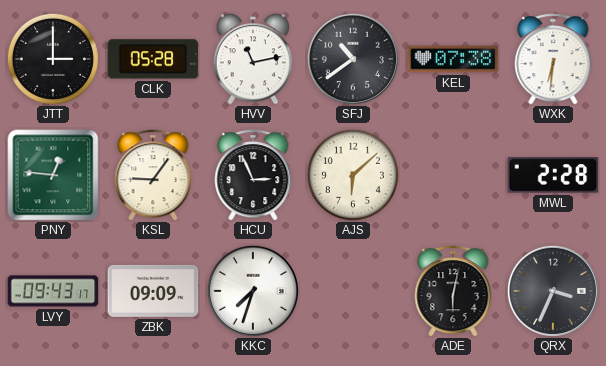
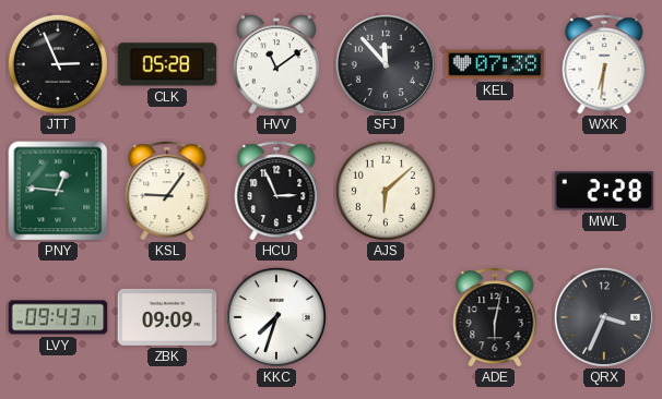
JTT: 3:00 -> 2:56
HVV: 11:13 -> 11:09
SFJ: 10:39 -> 11:53
